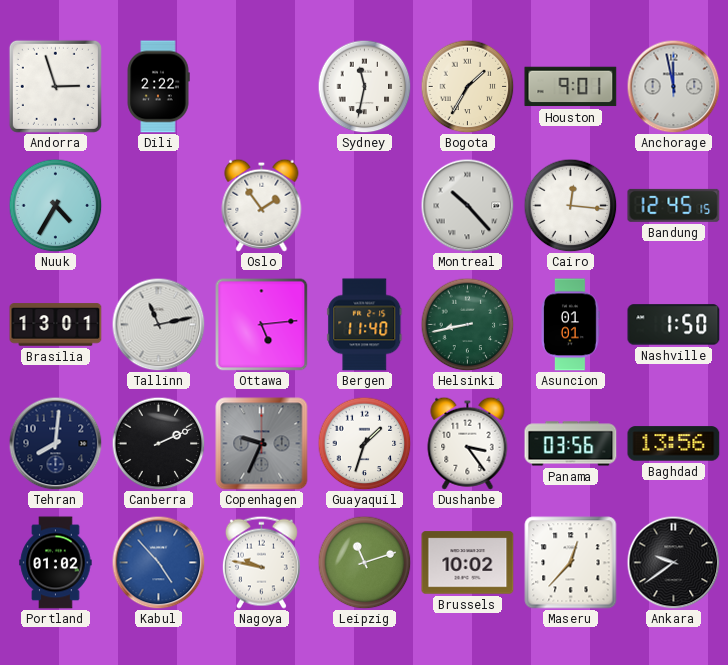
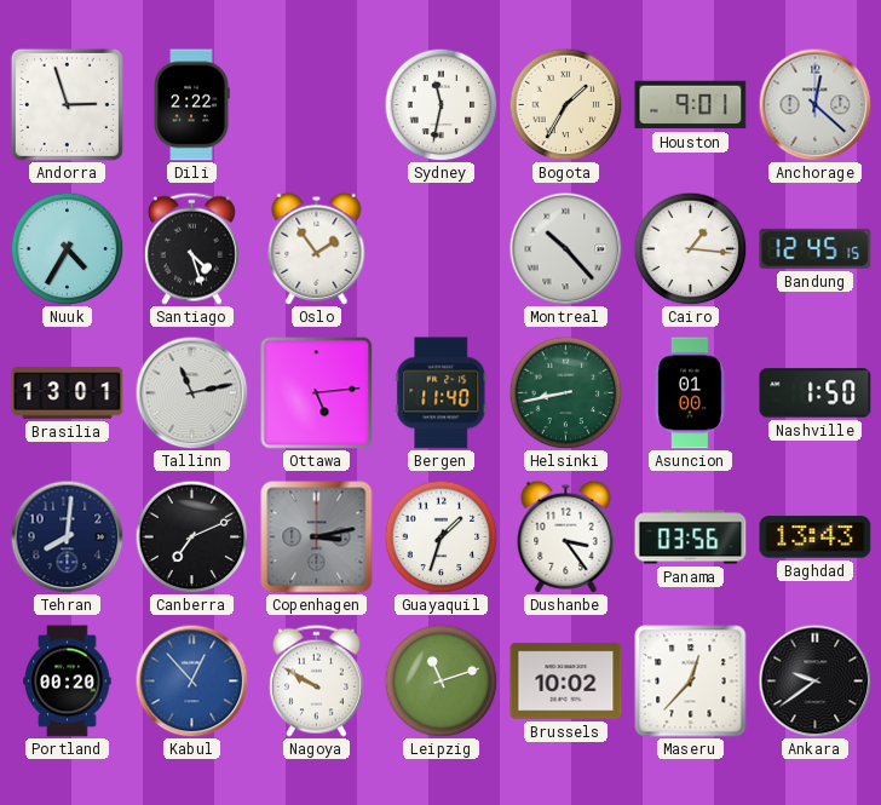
Anchorage: 11:58 -> 12:22
Santiago: none -> 4:27
Cairo: 12:16 -> 1:16
Asuncion: 01:01 -> 01:00
Canberra: 2:11 -> 7:11
Copenhagen: 9:34 -> 3:13
Baghdad: 13:56 -> 13:43
Portland: 01:02 -> 00:20
Kabul: 4:53 -> 12:53
Nagoya: 9:47 -> 9:50
